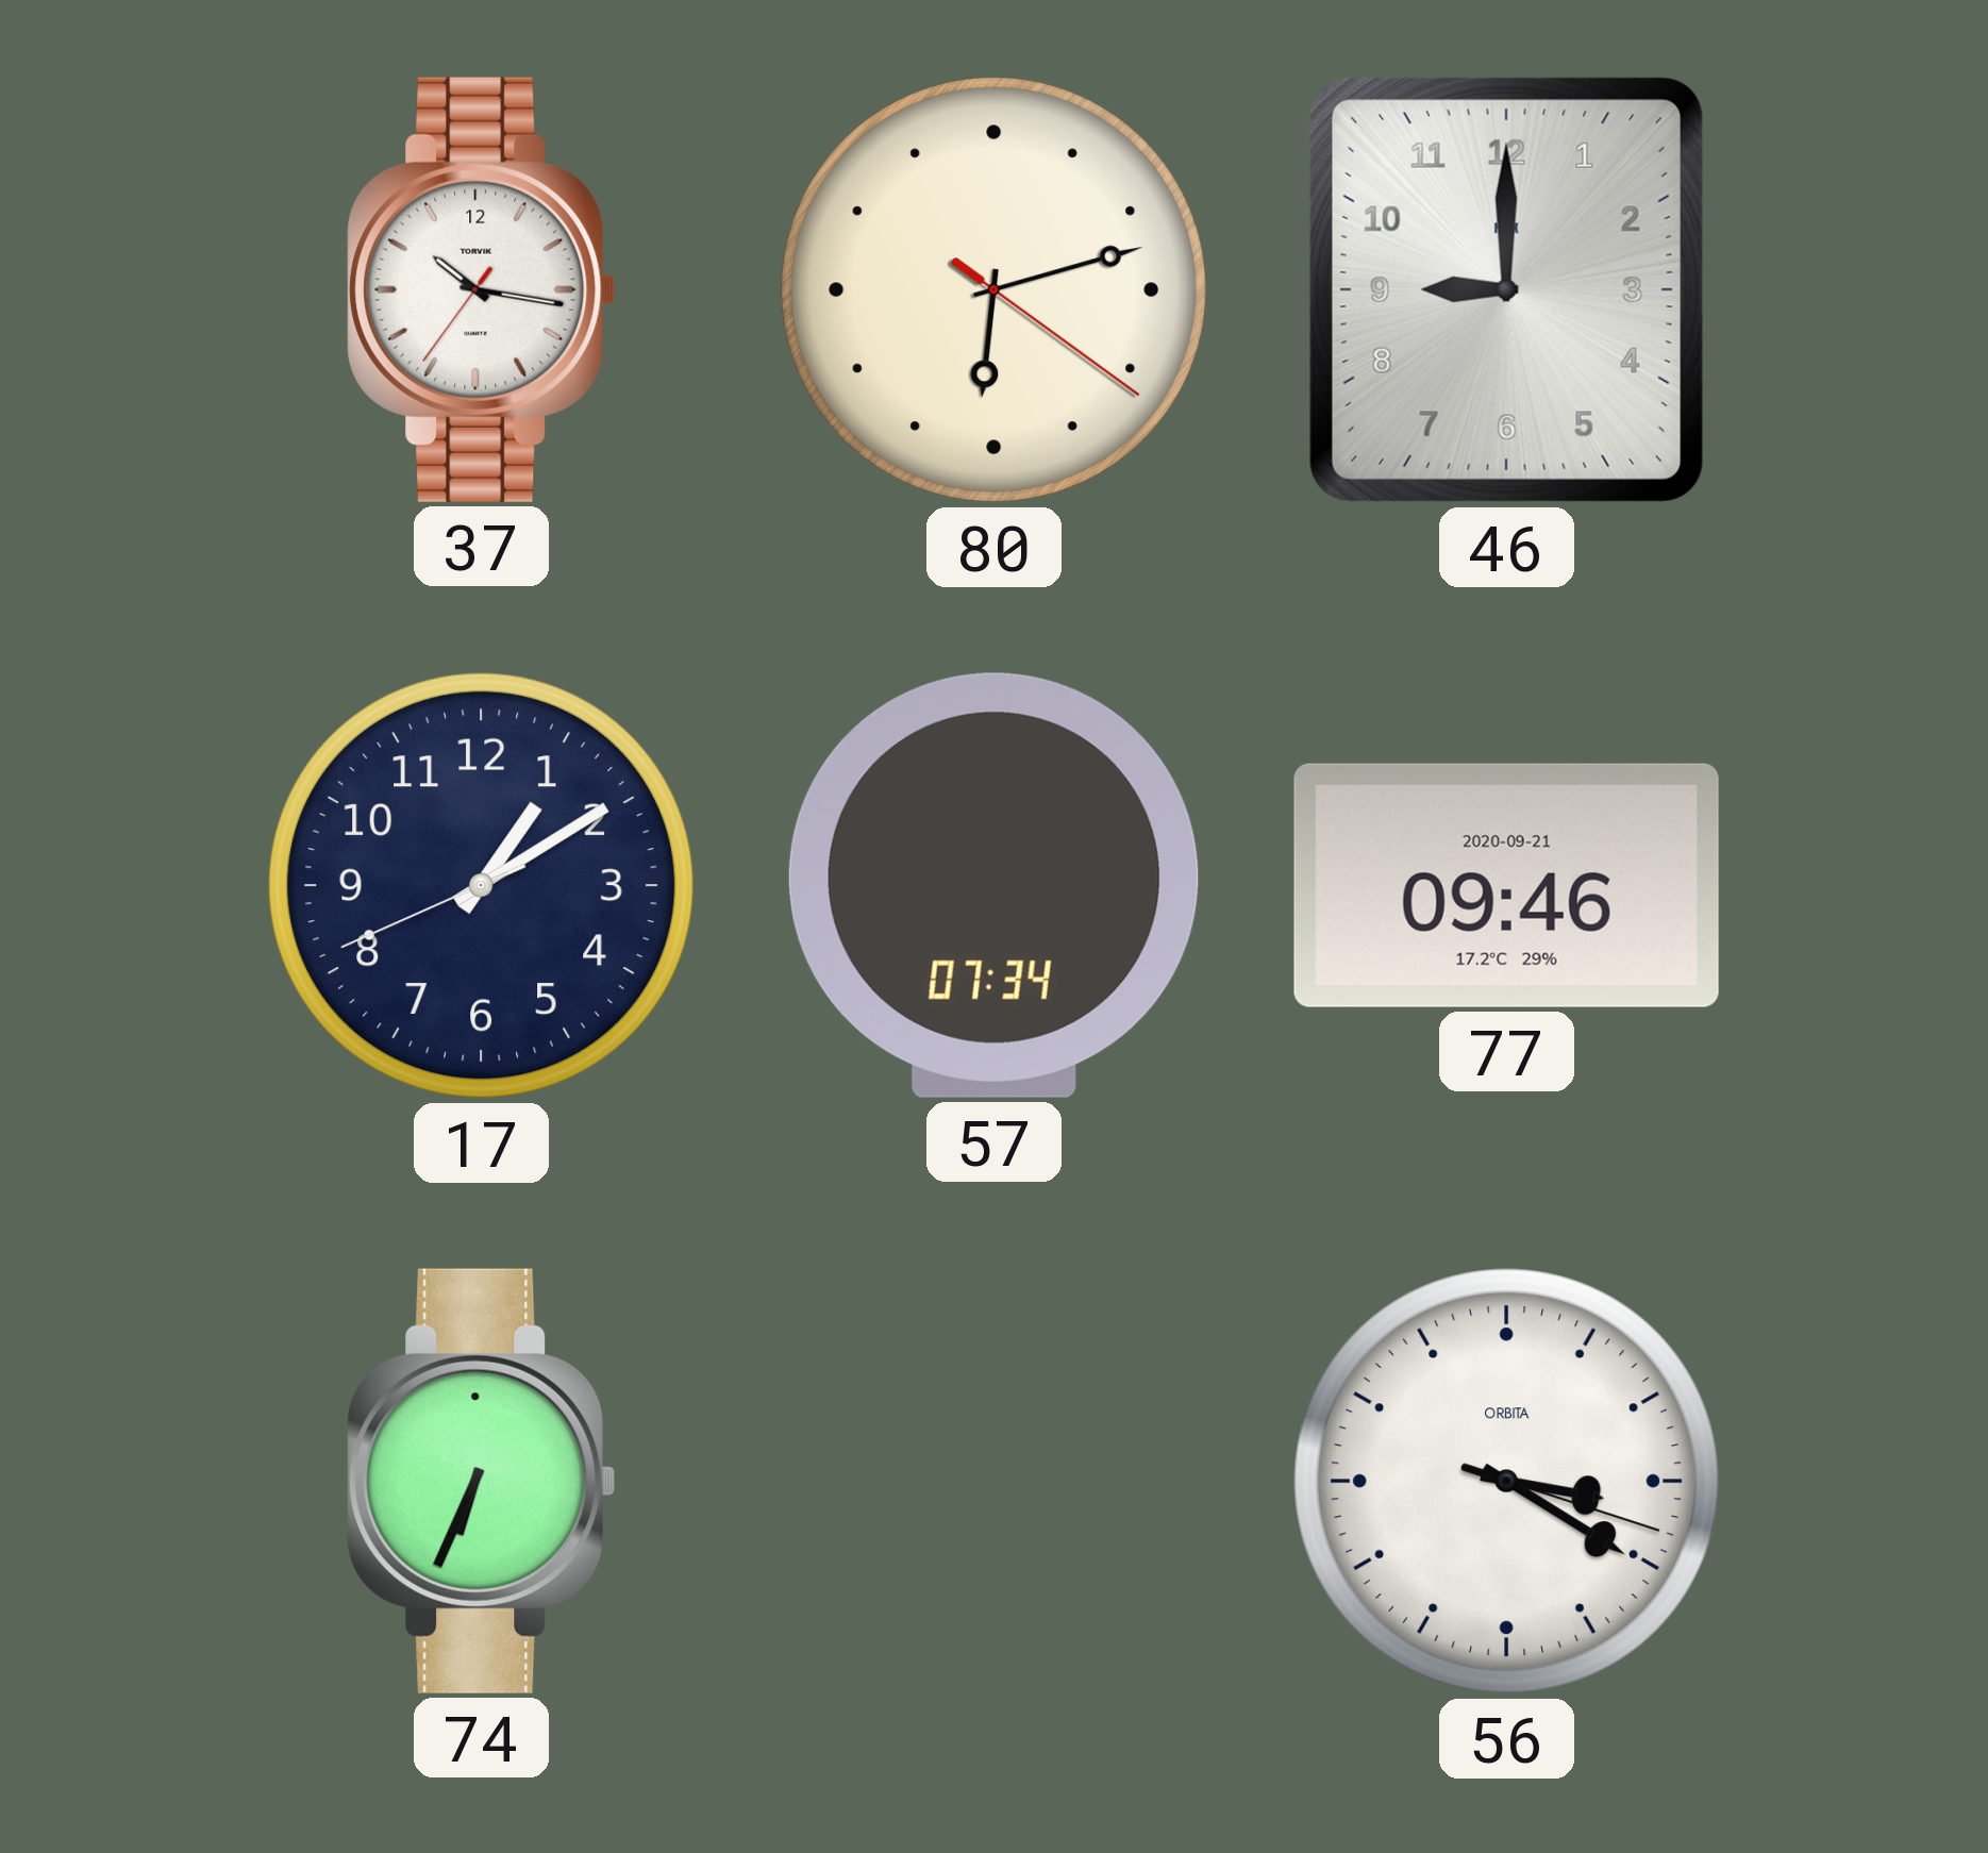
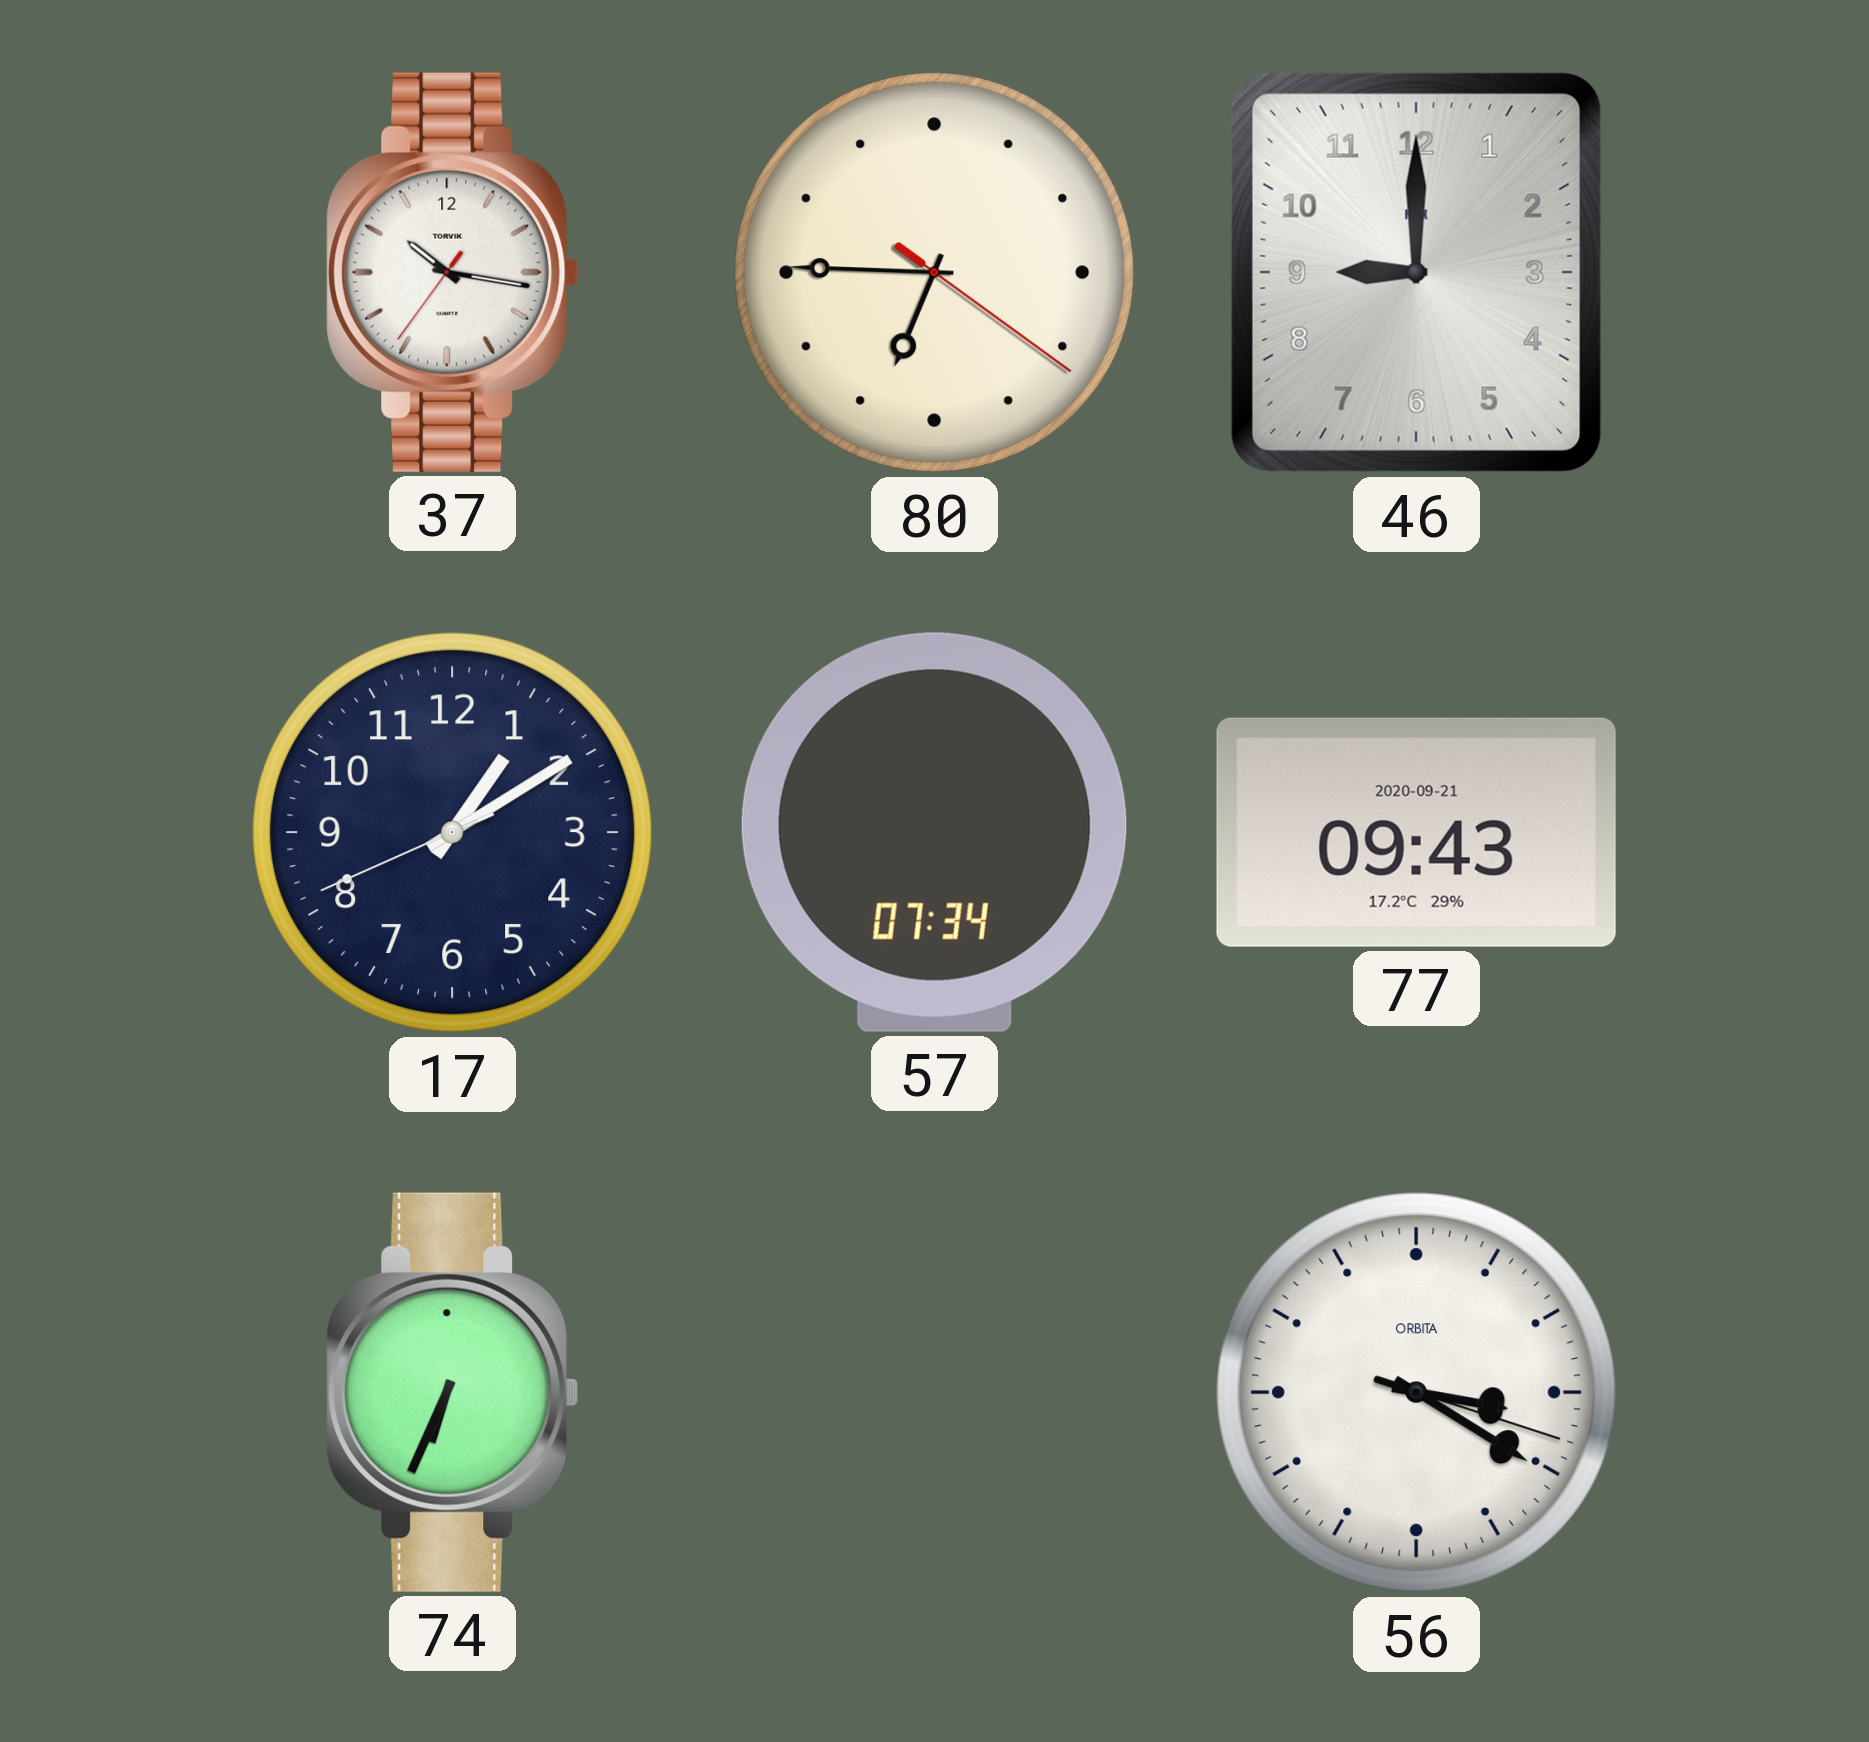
80: 6:12 -> 6:45
77: 09:46 -> 09:43
